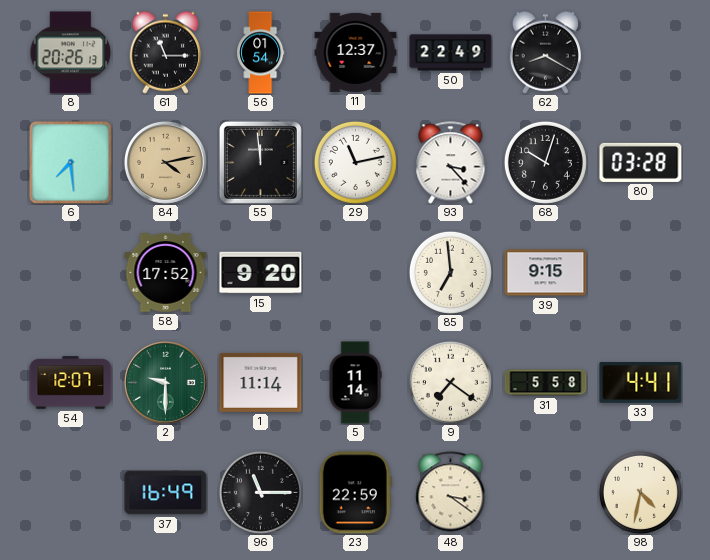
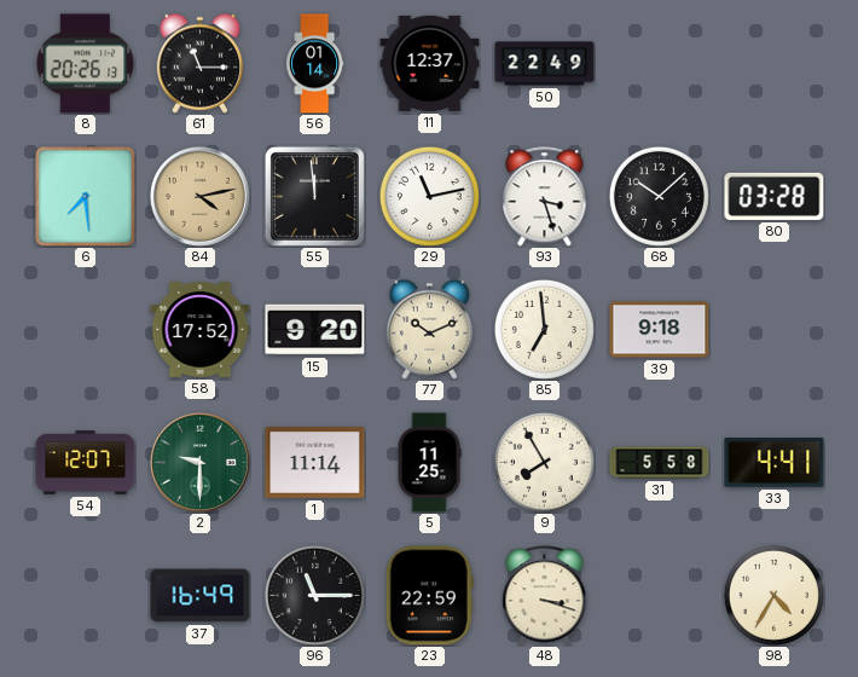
56: 01:54 -> 01:14
62: 8:20 -> none
93: 3:23 -> 3:27
68: 10:03 -> 10:08
77: none -> 10:11
39: 9:15 -> 9:18
5: 11:14 -> 11:25
9: 7:21 -> 7:55
48: 3:21 -> 3:18
98: 4:32 -> 4:35
